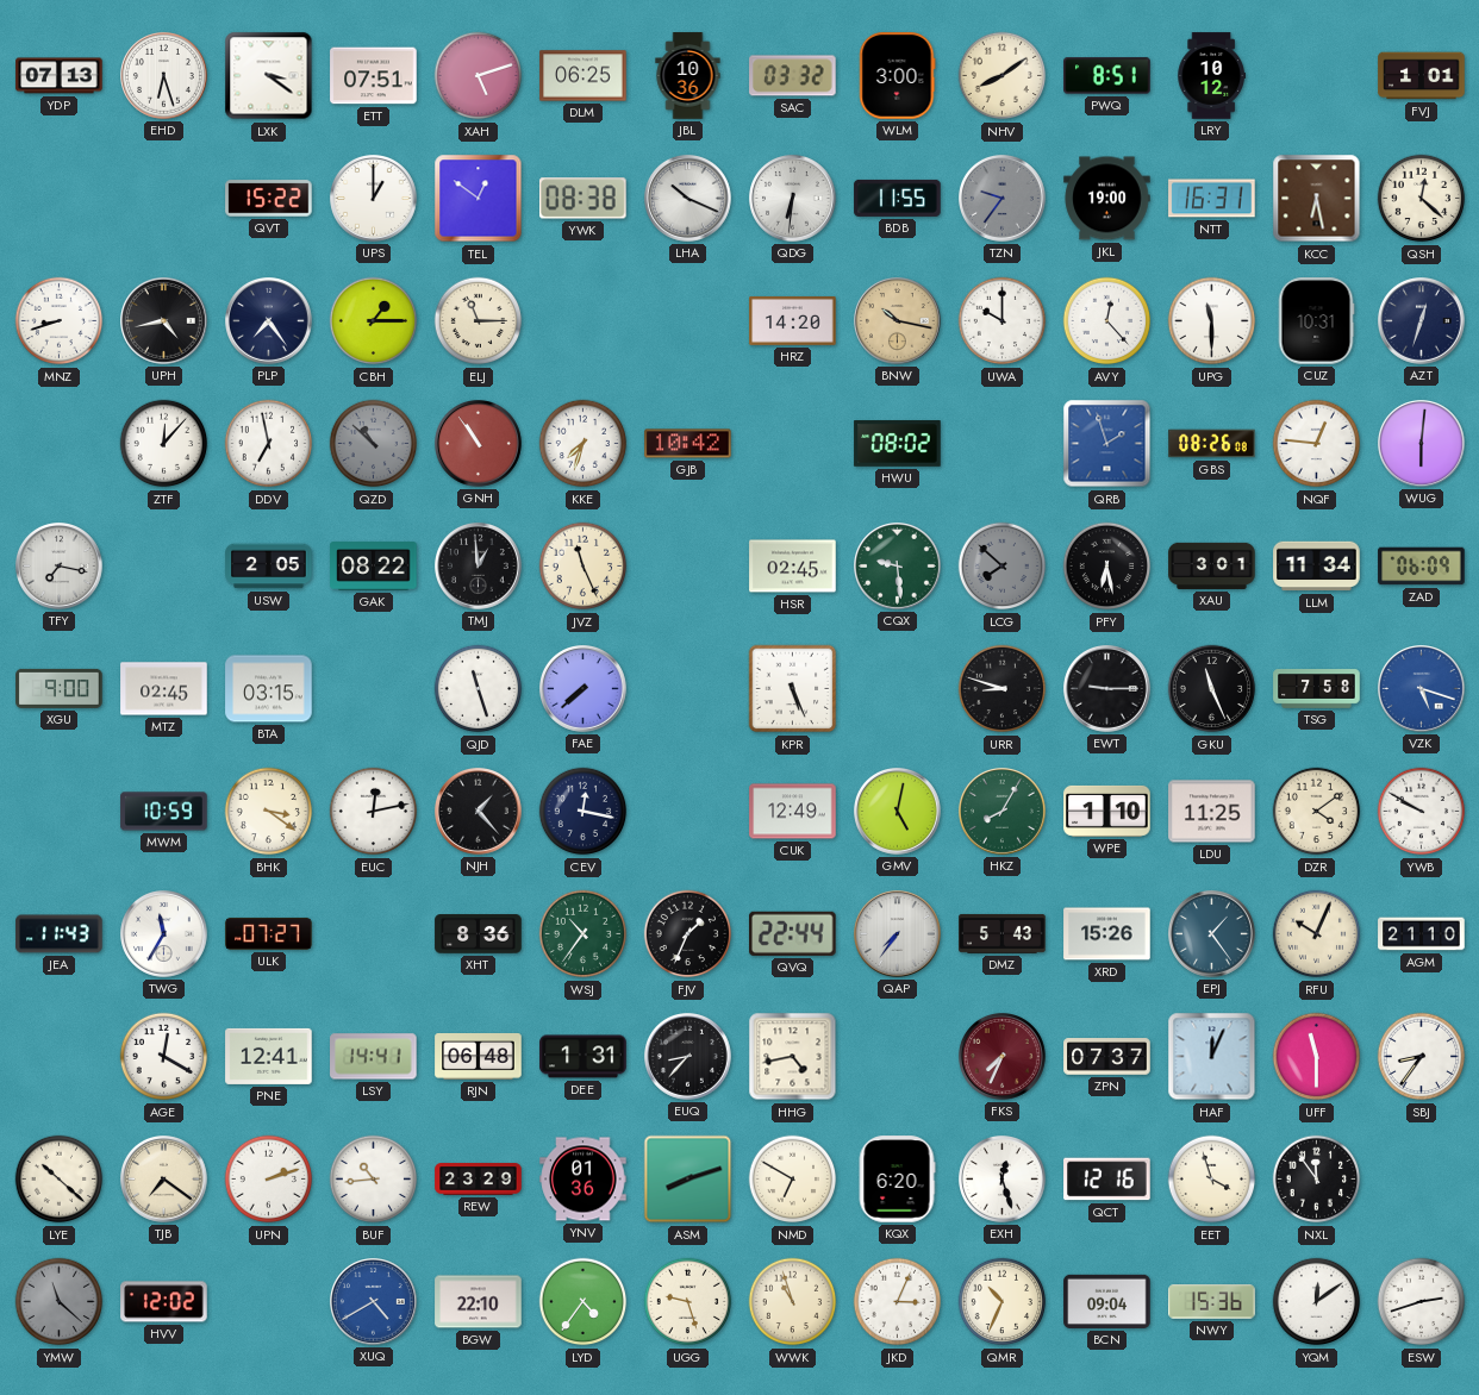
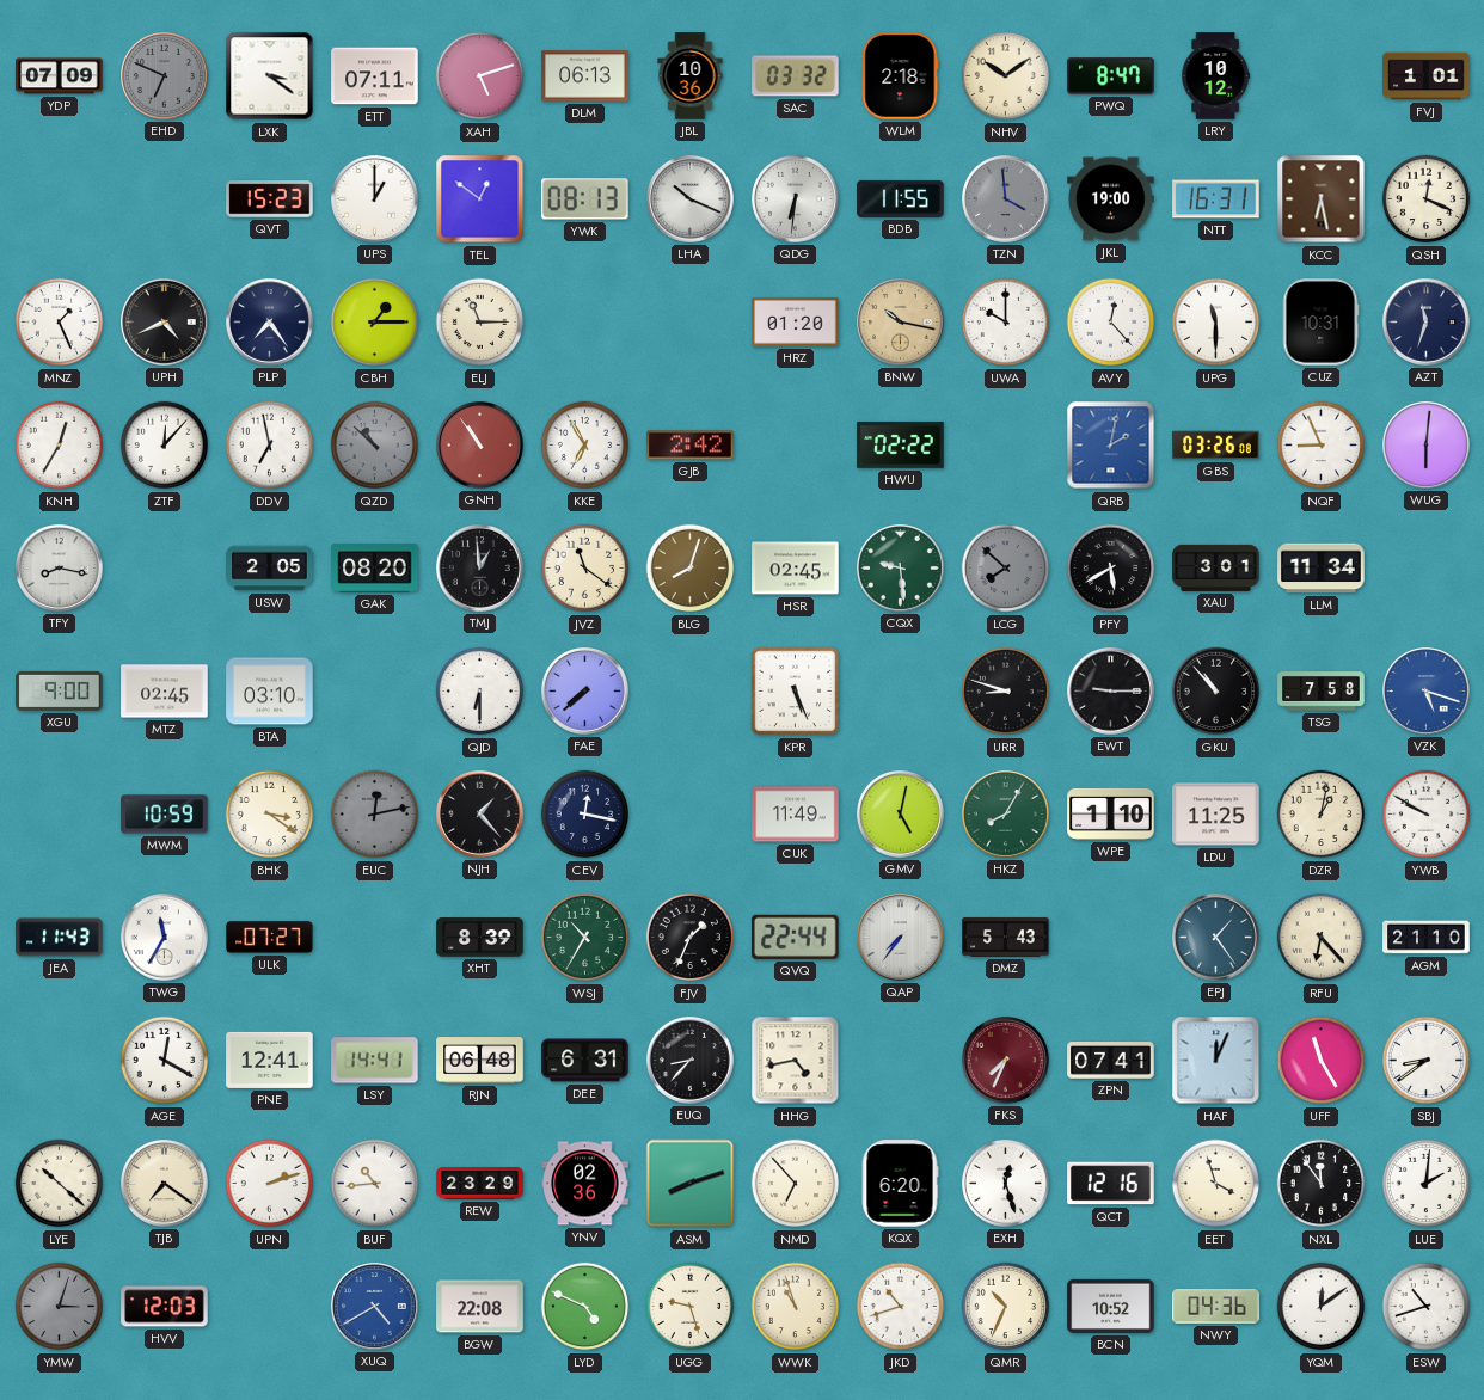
YDP: 07:13 -> 07:09
EHD: 6:27 -> 6:49
EHD dial: white -> grey
ETT: 07:51 -> 07:11
DLM: 06:25 -> 06:13
WLM: 3:00 -> 2:18
NHV: 8:09 -> 10:09
PWQ: 8:51 -> 8:47
QVT: 15:22 -> 15:23
YWK: 08:38 -> 08:13
TZN: 9:36 -> 3:59
QSH: 12:22 -> 12:19
MNZ: 8:42 -> 1:26
UPH: 4:43 -> 4:41
HRZ: 14:20 -> 01:20
AZT: 12:33 -> 11:33
KNH: none -> 12:35
KKE: 7:33 -> 6:55
GJB: 10:42 -> 2:42
HWU: 08:02 -> 02:22
QRB: 1:57 -> 2:02
GBS: 08:26 -> 03:26
NQF: 12:46 -> 8:56
TFY: 7:17 -> 8:17
GAK: 08:22 -> 08:20
JVZ: 11:26 -> 11:21
BLG: none -> 8:03
PFY: 6:28 -> 5:40
ZAD: 06:09 -> none
BTA: 03:15 -> 03:10
QJD: 11:27 -> 6:30
GKU: 11:26 -> 10:53
EUC dial: white -> grey
CUK: 12:49 -> 11:49
DZR: 4:09 -> 1:02
XHT: 8:36 -> 8:39
WSJ: 10:36 -> 10:35
XRD: 15:26 -> none
RFU: 10:04 -> 6:23
DEE: 1:31 -> 6:31
ZPN: 07:37 -> 07:41
UFF: 11:30 -> 11:25
SBJ: 8:36 -> 8:39
YNV: 01:36 -> 02:36
NMD: 6:50 -> 6:53
LUE: none -> 2:01
YMW: 11:22 -> 3:03
HVV: 12:02 -> 12:03
BGW: 22:10 -> 22:08
LYD: 4:36 -> 4:49
JKD: 3:04 -> 10:42
BCN: 09:04 -> 10:52
NWY: 15:36 -> 04:36
ESW: 2:42 -> 10:42
